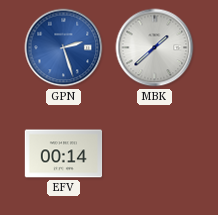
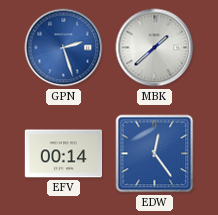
EDW: none -> 12:24
